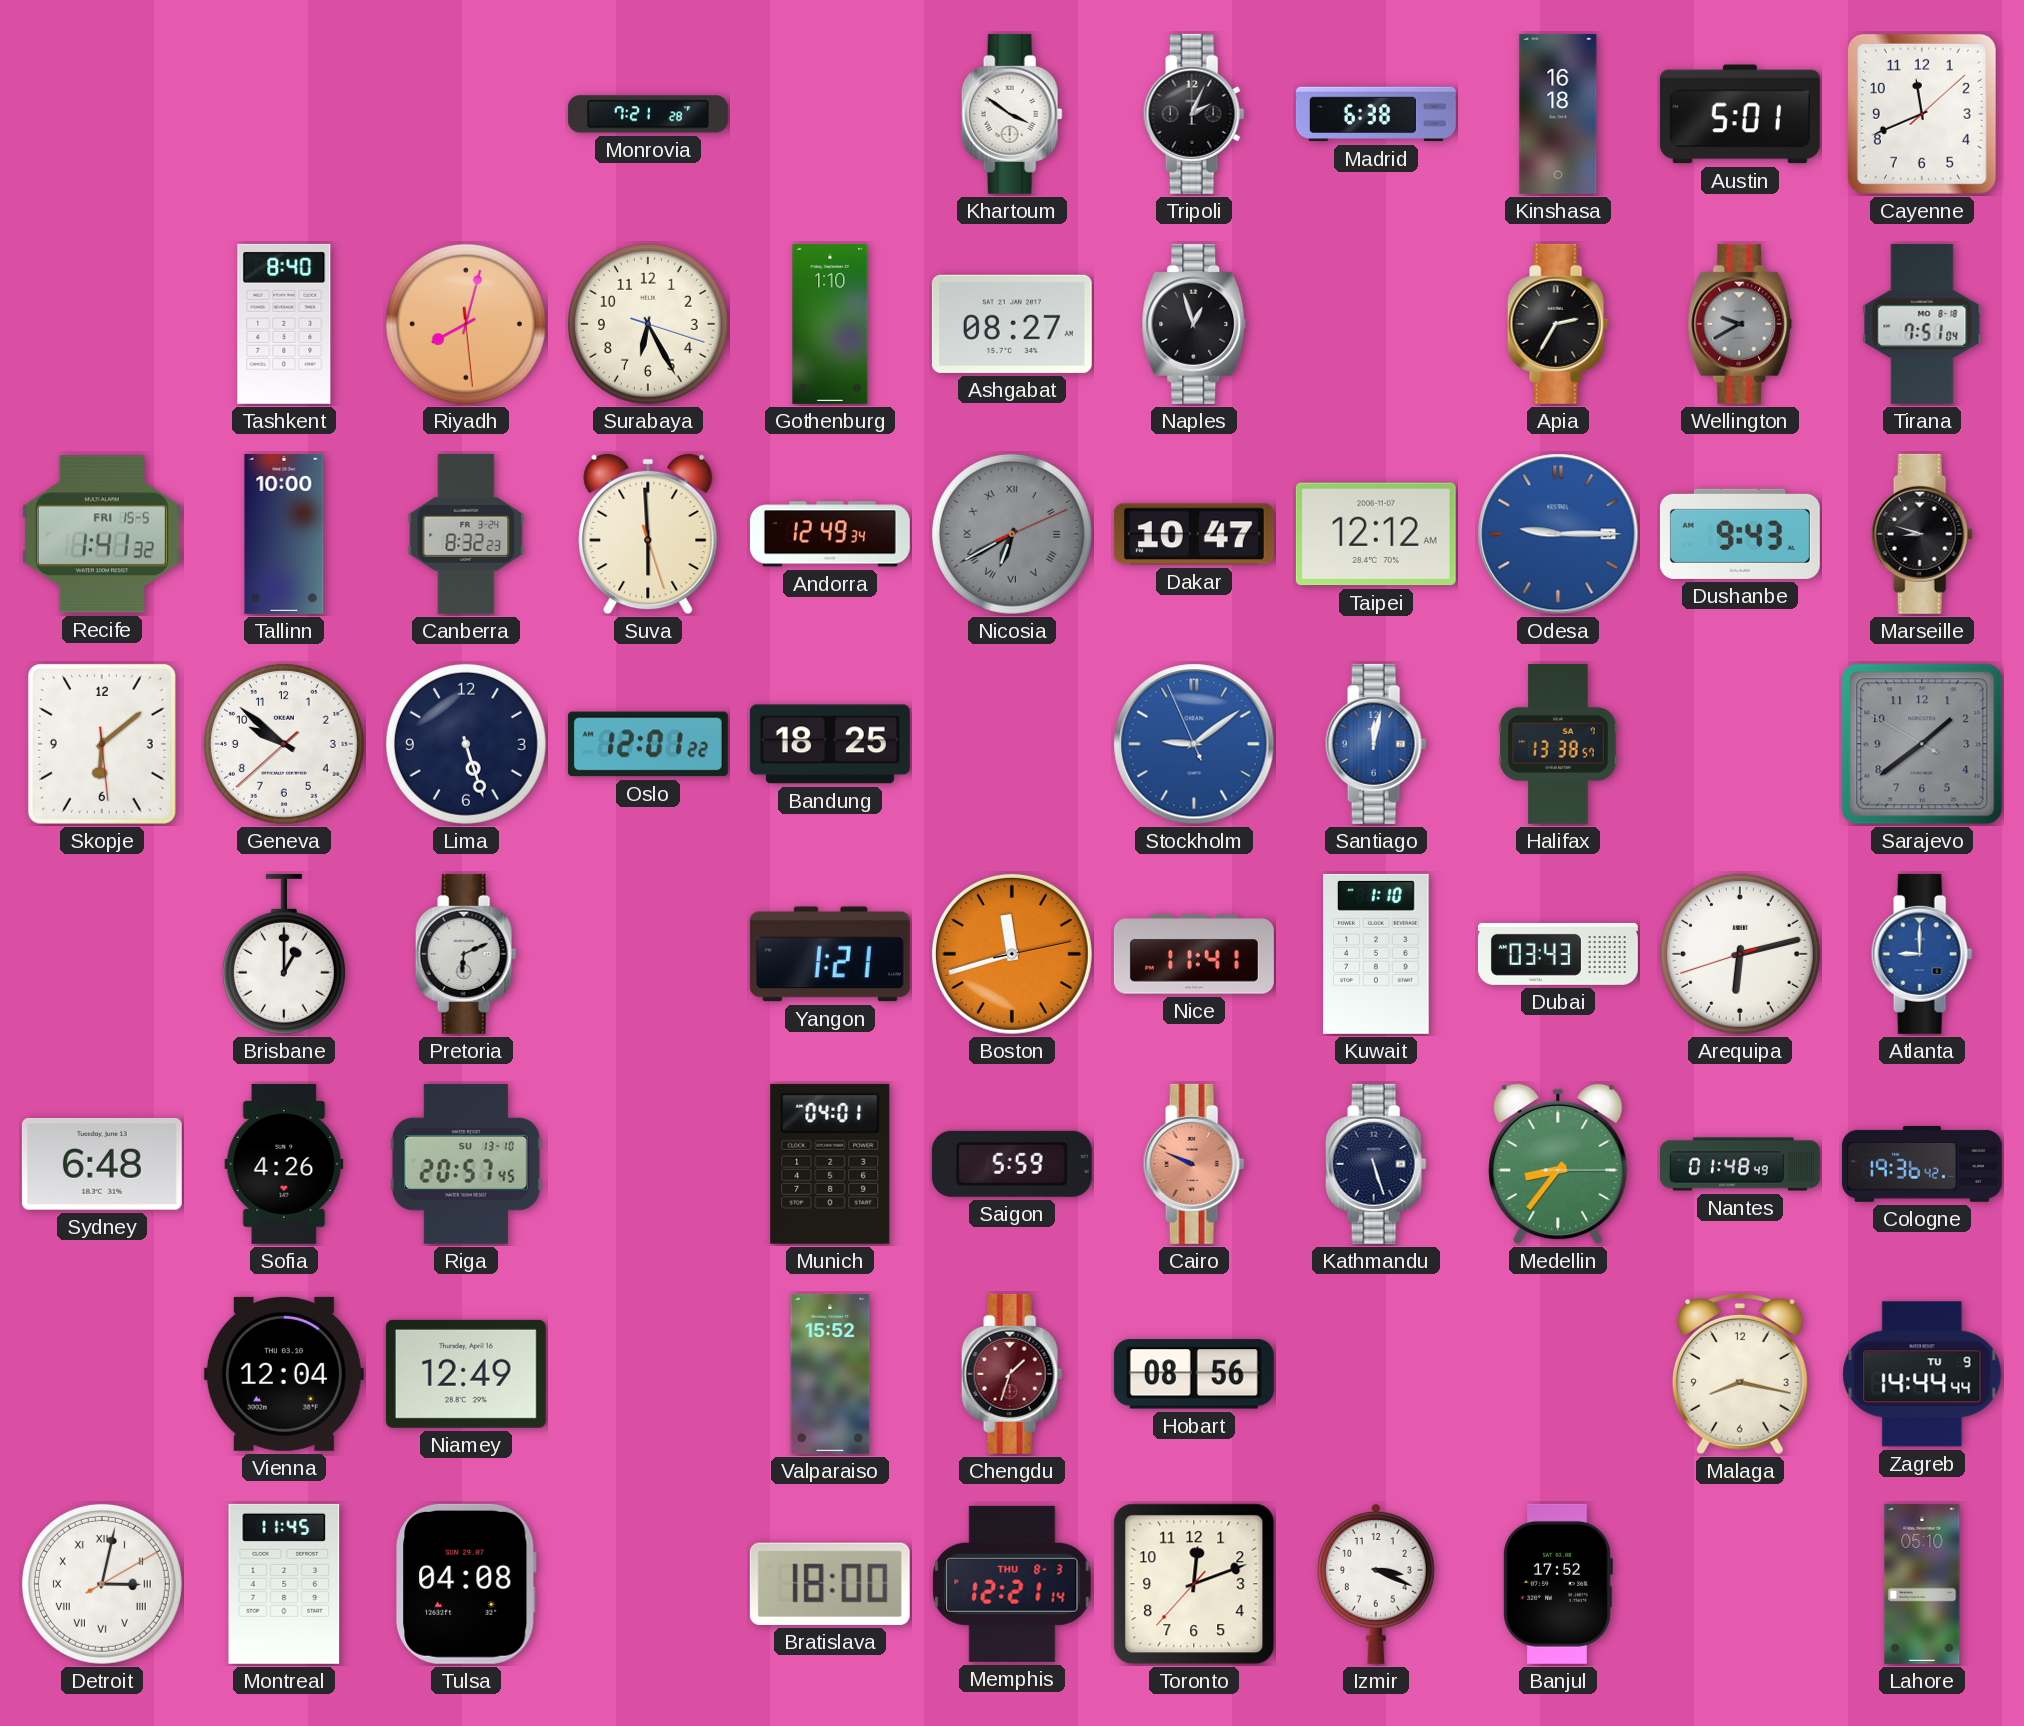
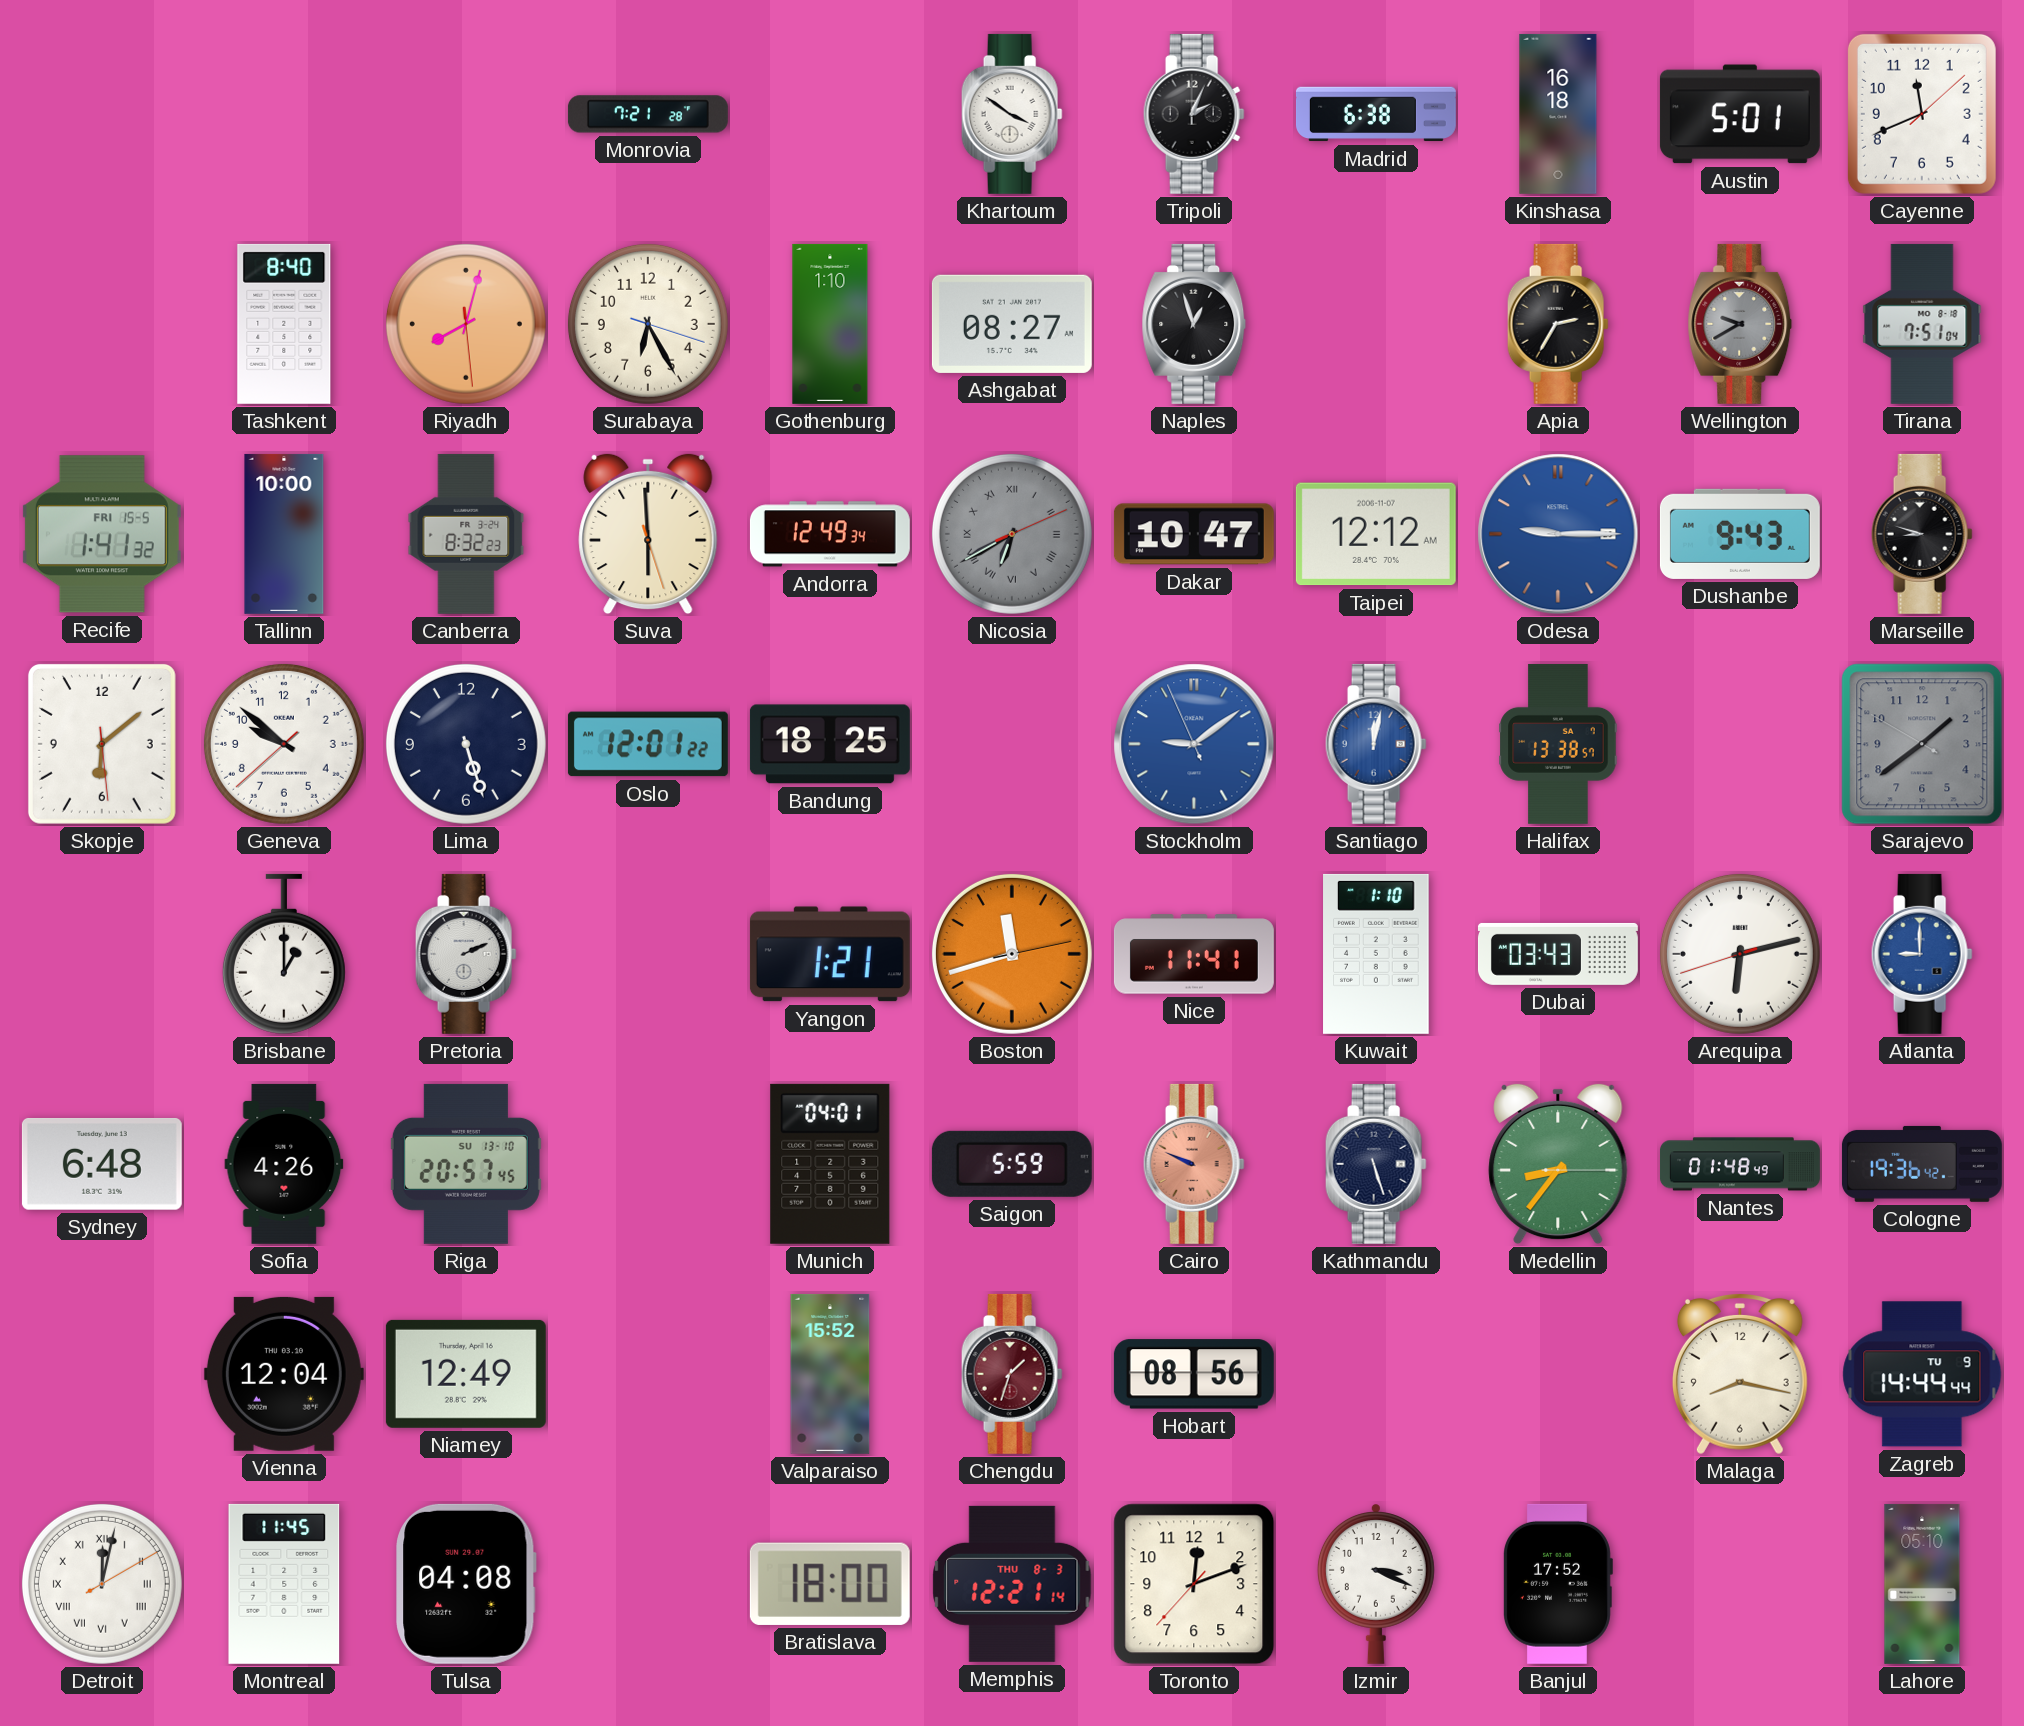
Pretoria: 6:11 -> 2:11
Detroit: 3:02 -> 12:02
